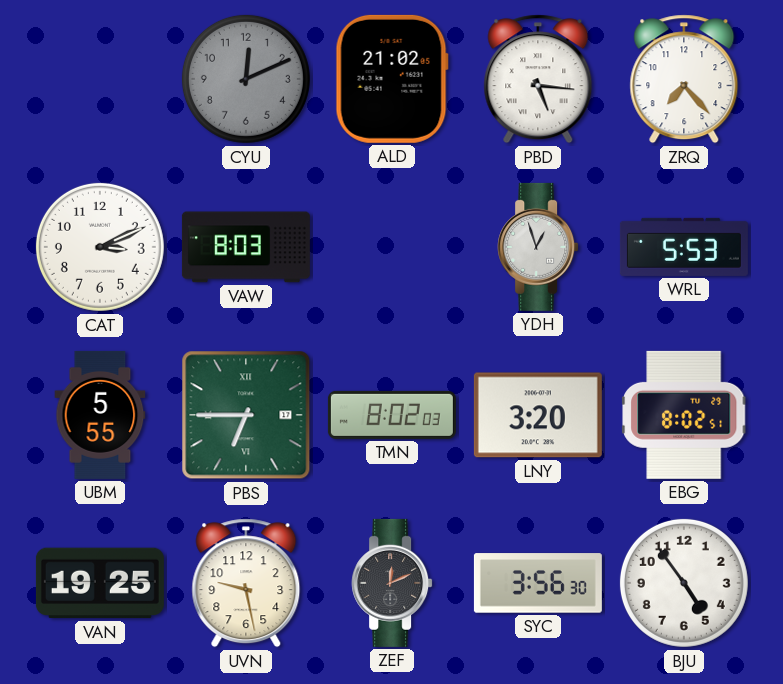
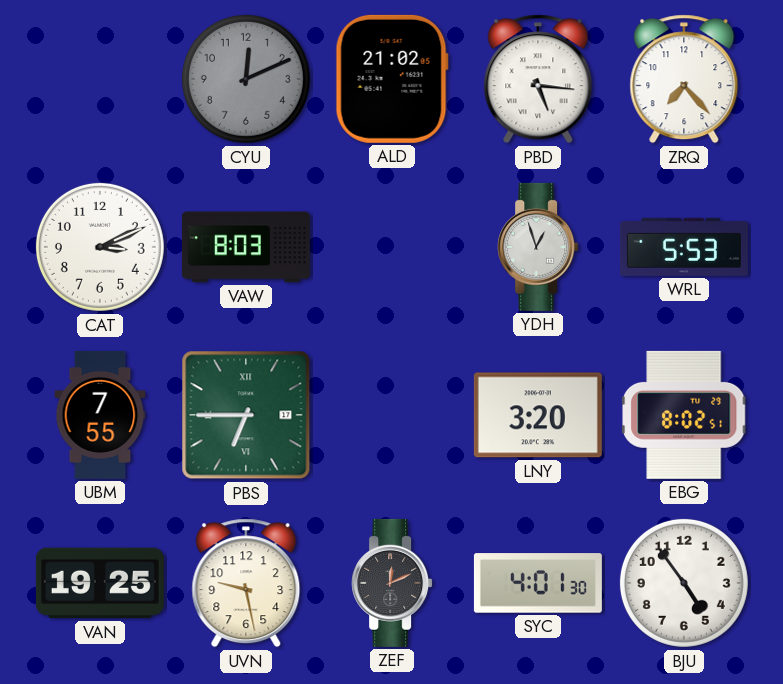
UBM: 5:55 -> 7:55
TMN: 8:02 -> none
SYC: 3:56 -> 4:01
